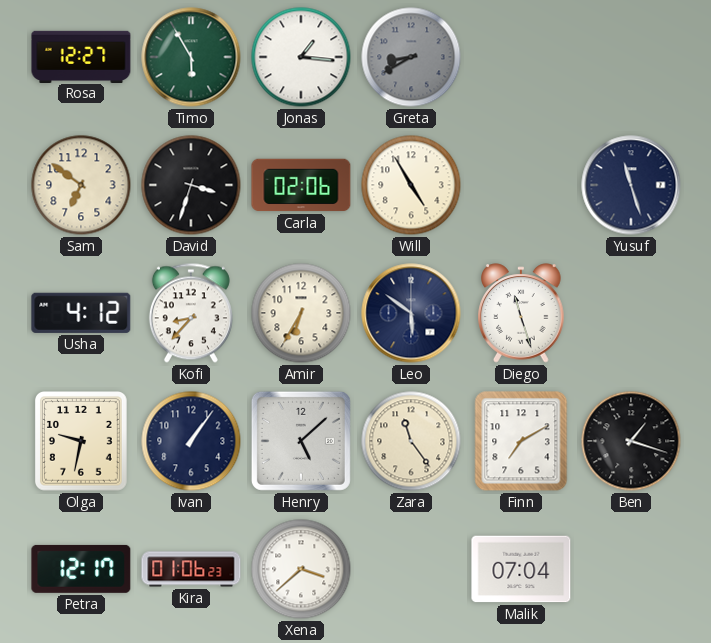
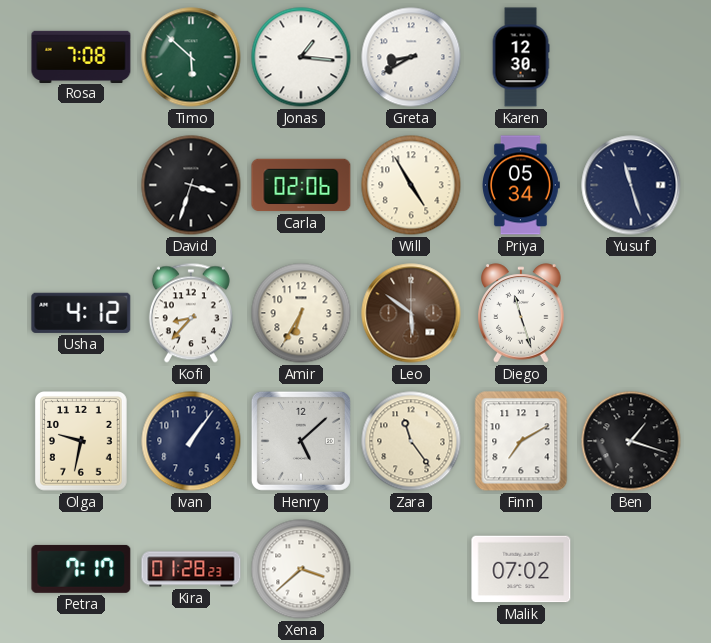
Rosa: 12:27 -> 7:08
Timo: 5:55 -> 5:52
Greta dial: grey -> white
Karen: none -> 12:30
Sam: 6:51 -> none
Priya: none -> 05:34
Leo dial: navy -> brown
Petra: 12:17 -> 7:17
Kira: 01:06 -> 01:28
Malik: 07:04 -> 07:02
